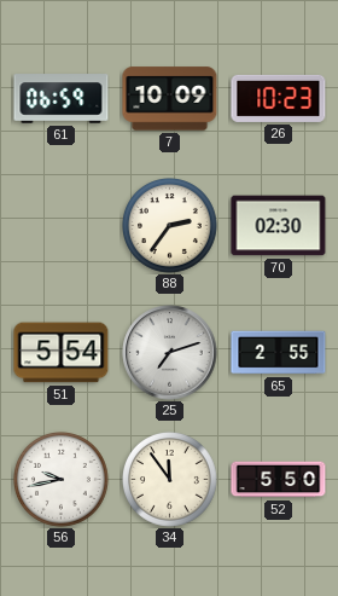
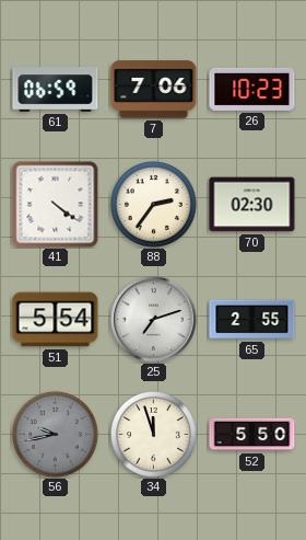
7: 10:09 -> 7:06
41: none -> 4:21
56 dial: white -> grey
34: 11:54 -> 11:57
